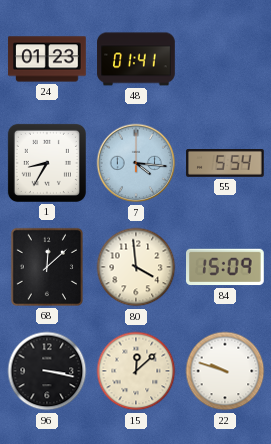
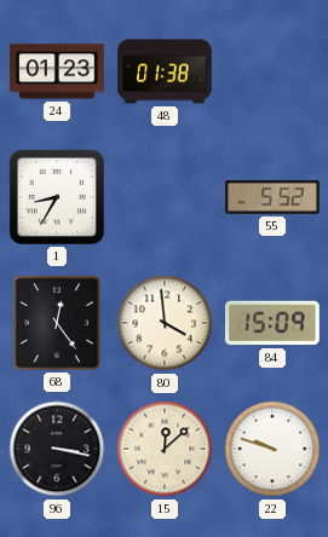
48: 01:41 -> 01:38
7: 4:16 -> none
55: 5:54 -> 5:52
68: 12:08 -> 12:24
